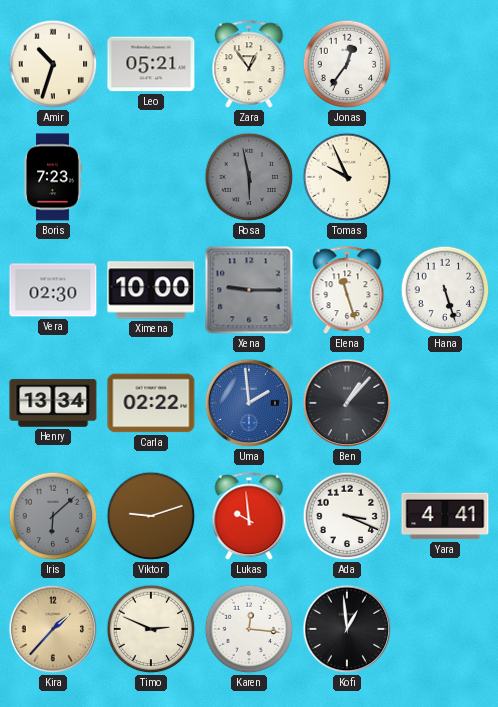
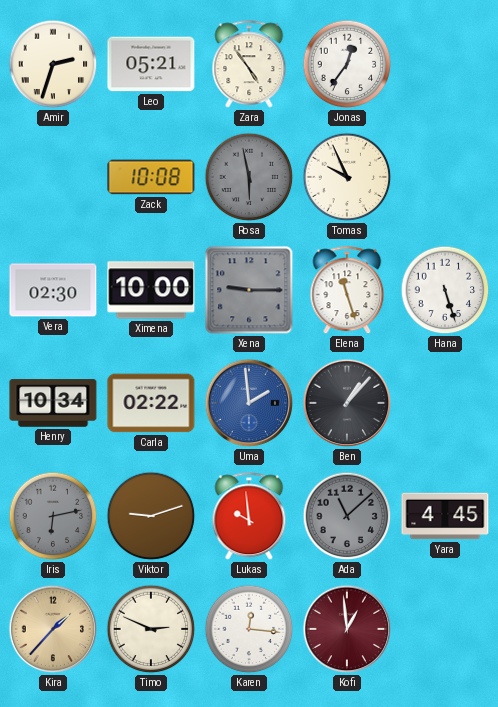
Amir: 10:33 -> 2:33
Zara: 12:54 -> 4:54
Boris: 7:23 -> none
Zack: none -> 10:08
Henry: 13:34 -> 10:34
Iris: 6:08 -> 6:13
Ada: 3:19 -> 11:08
Ada dial: white -> grey
Yara: 4:41 -> 4:45
Kofi dial: black -> burgundy
